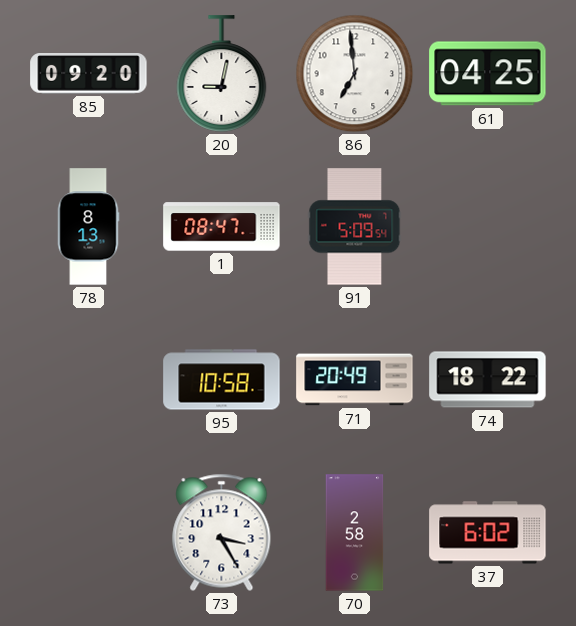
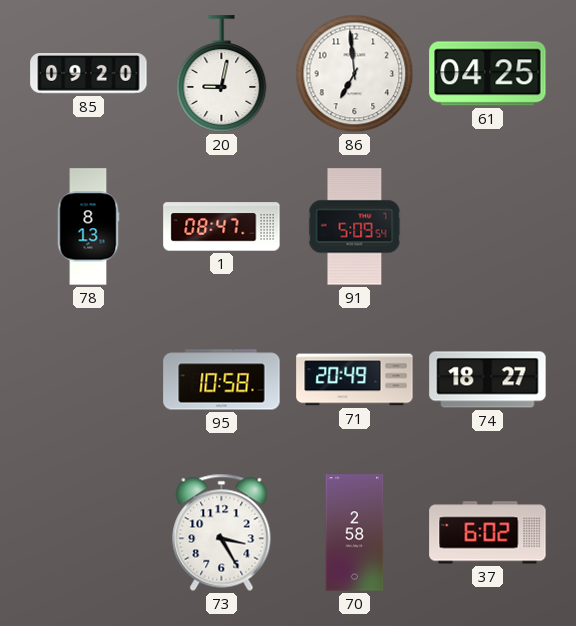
74: 18:22 -> 18:27
